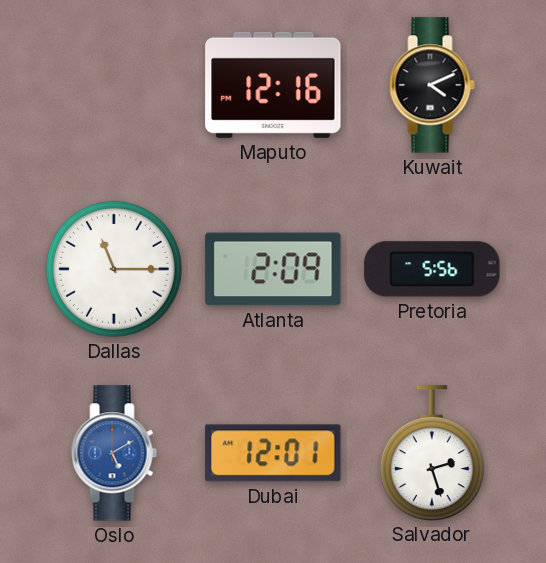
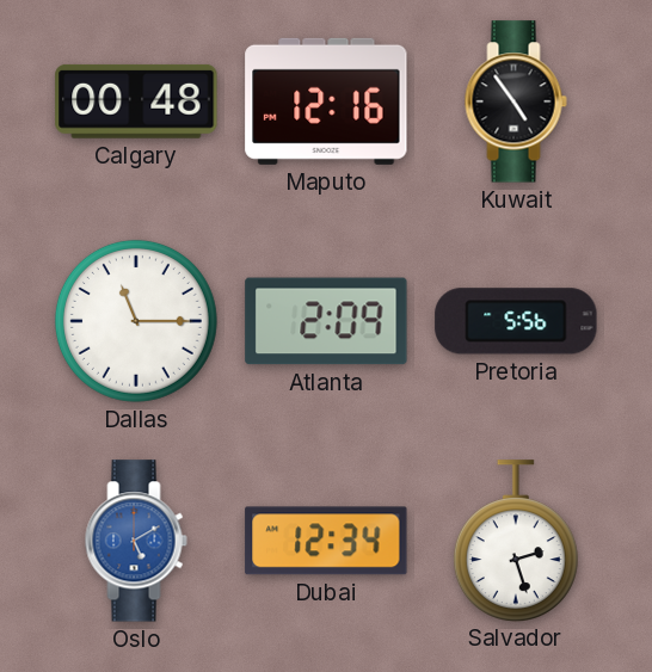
Calgary: none -> 00:48
Kuwait: 4:11 -> 4:54
Dubai: 12:01 -> 12:34
